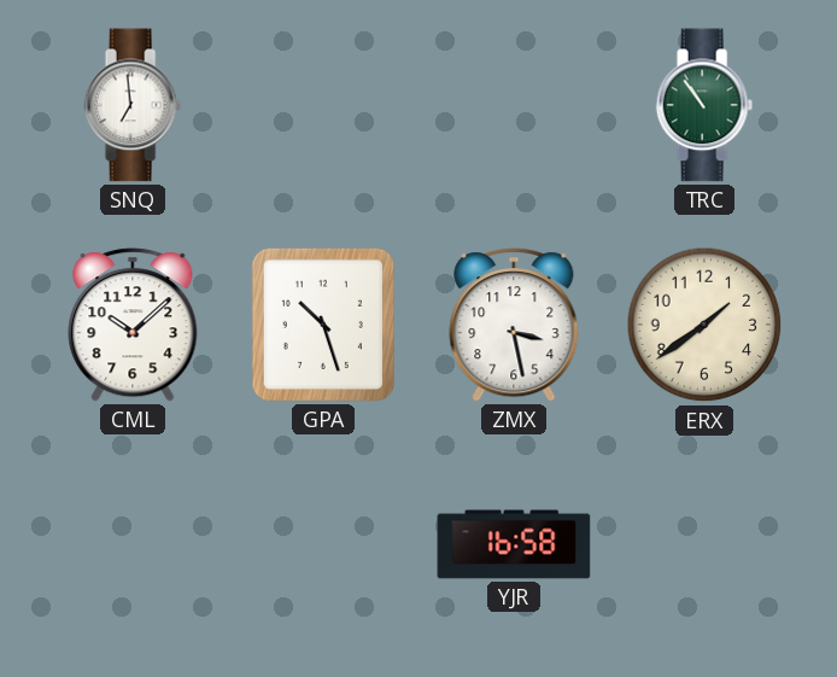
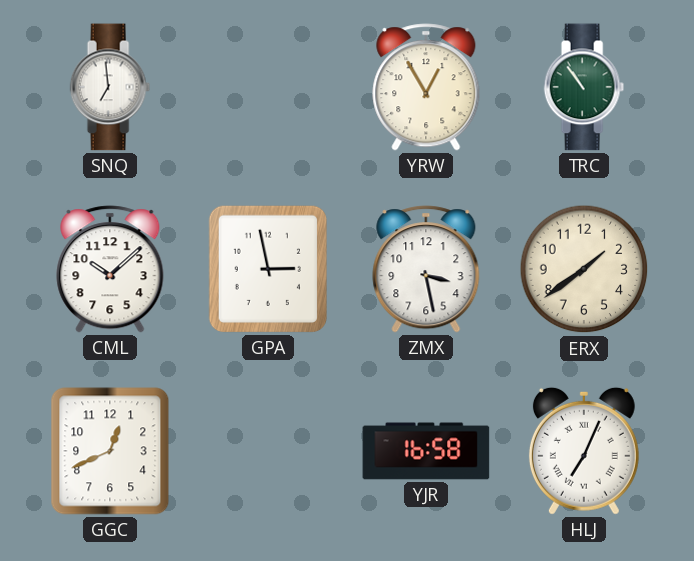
YRW: none -> 12:55
GPA: 10:27 -> 2:58
GGC: none -> 12:41
HLJ: none -> 7:04
